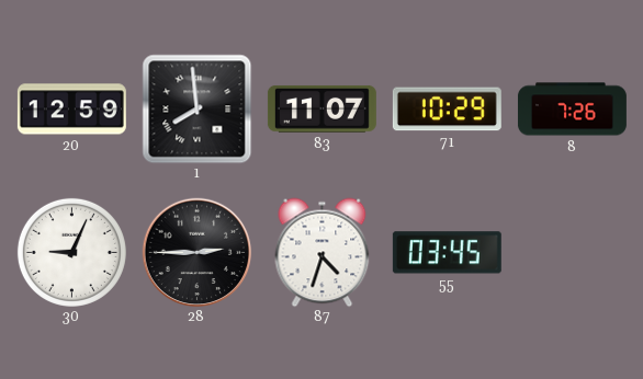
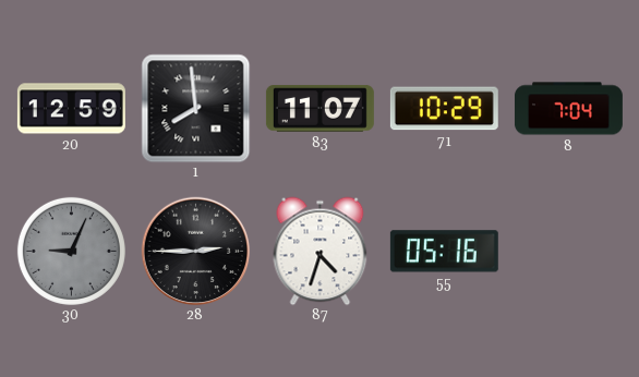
8: 7:26 -> 7:04
30 dial: white -> grey
55: 03:45 -> 05:16
